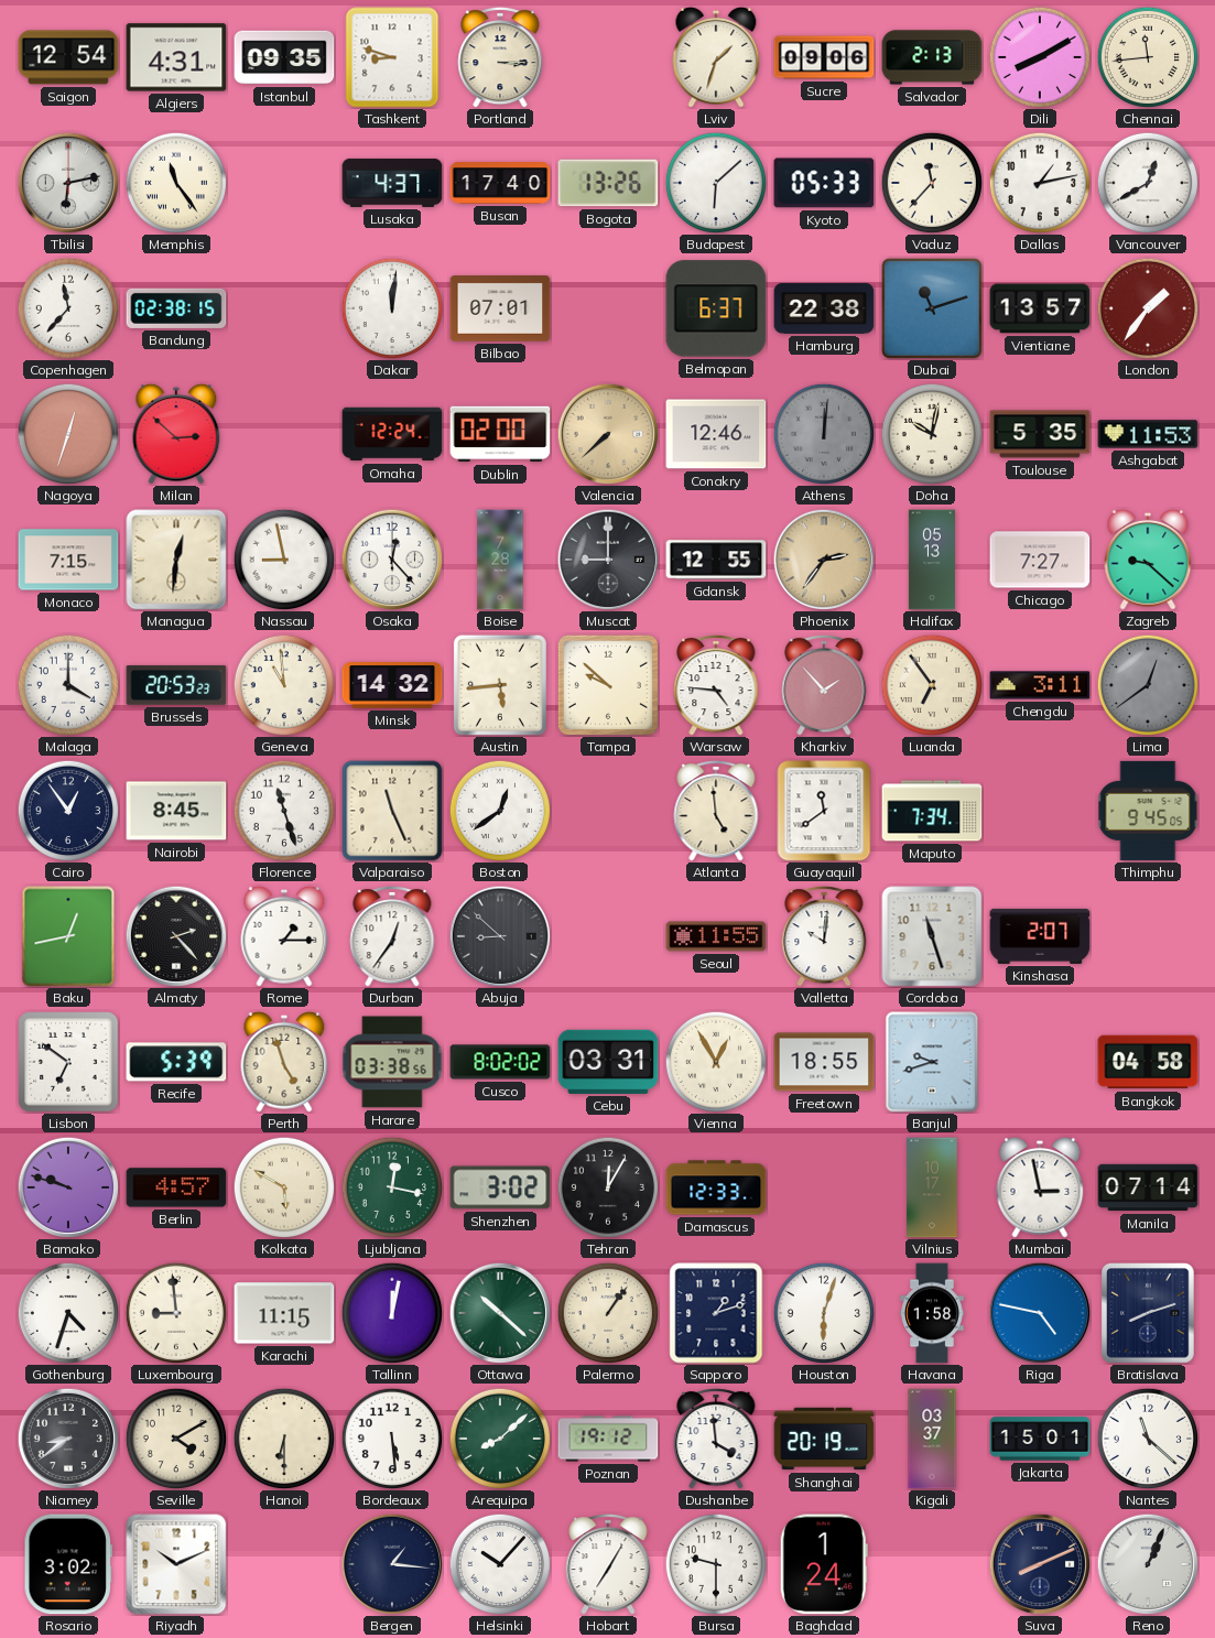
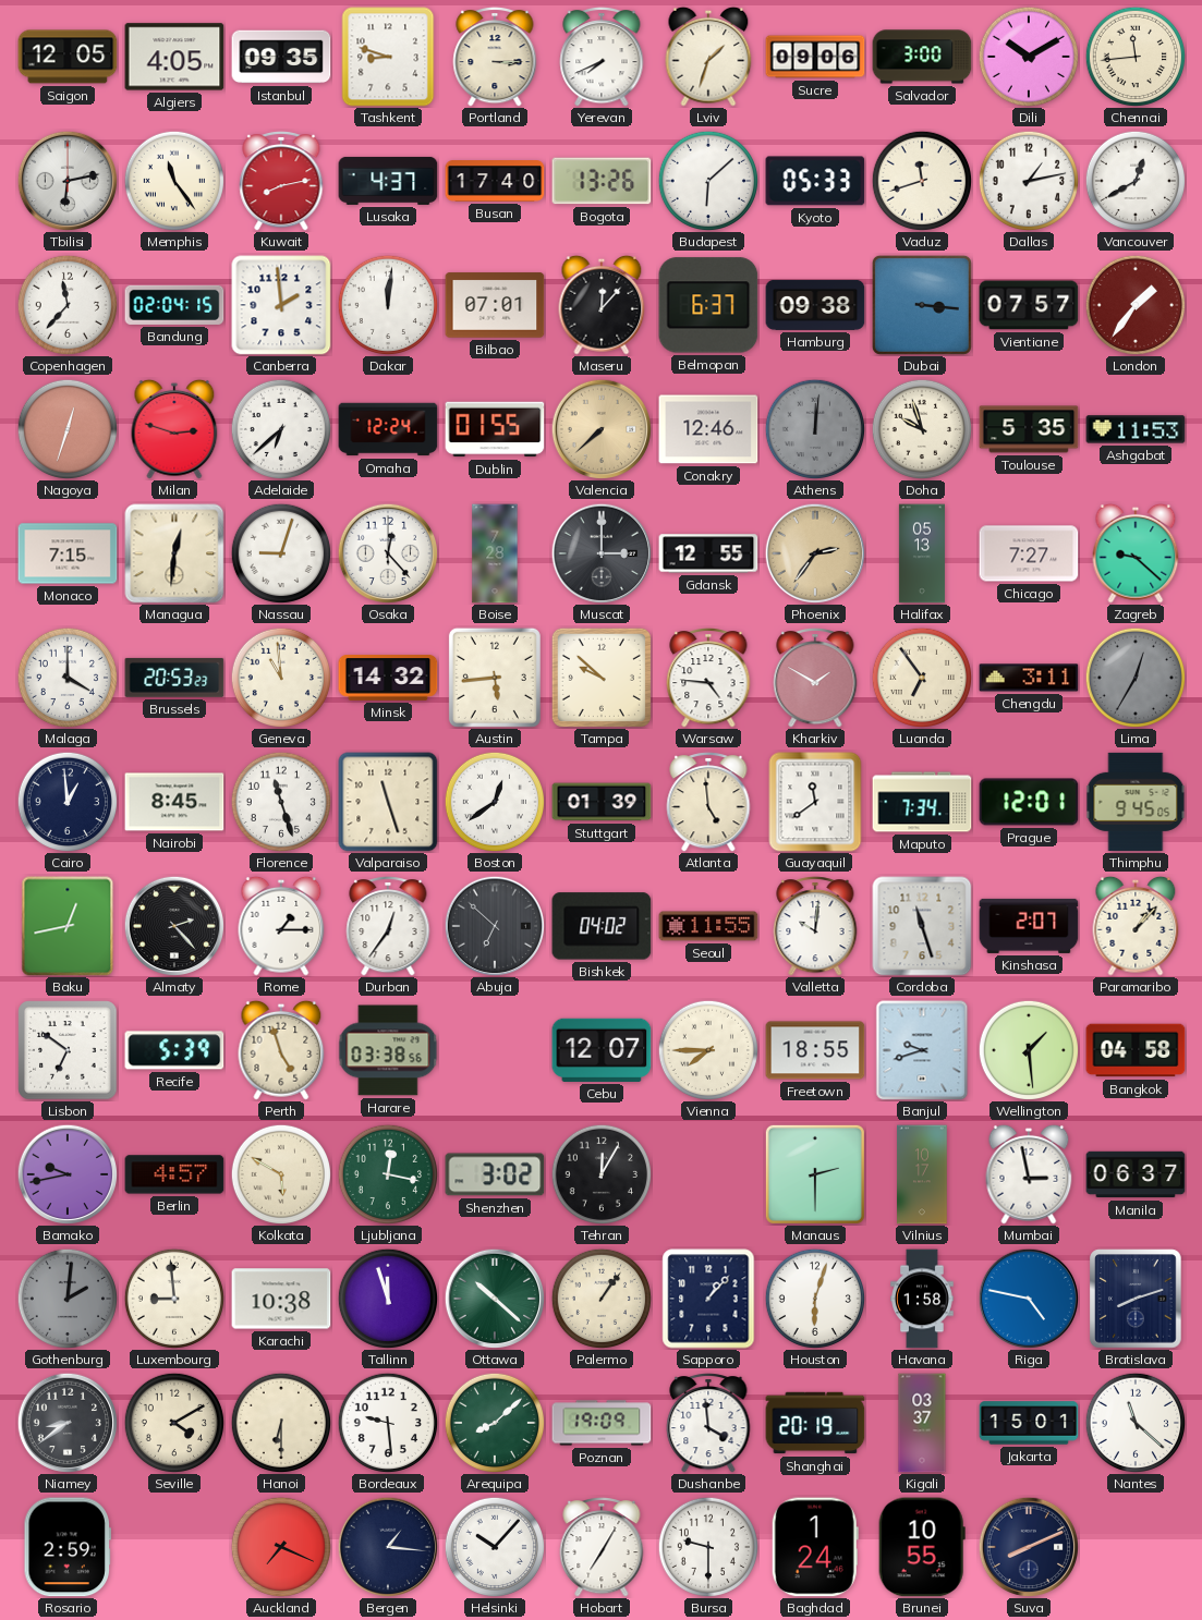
Saigon: 12:54 -> 12:05
Algiers: 4:31 -> 4:05
Yerevan: none -> 7:41
Salvador: 2:13 -> 3:00
Dili: 8:10 -> 10:10
Kuwait: none -> 8:13
Vaduz: 11:37 -> 11:42
Bandung: 02:38 -> 02:04
Canberra: none -> 1:59
Maseru: none -> 12:07
Hamburg: 22:38 -> 09:38
Dubai: 11:12 -> 3:16
Vientiane: 13:57 -> 07:57
Milan: 2:52 -> 2:48
Adelaide: none -> 6:38
Dublin: 02:00 -> 01:55
Doha: 10:02 -> 9:57
Nassau: 8:58 -> 9:03
Muscat: 9:00 -> 3:00
Kharkiv: 1:53 -> 1:50
Lima: 12:39 -> 12:35
Cairo: 12:54 -> 12:59
Valparaiso: 11:26 -> 11:27
Stuttgart: none -> 01:39
Prague: none -> 12:01
Abuja: 8:52 -> 6:52
Bishkek: none -> 04:02
Paramaribo: none -> 1:07
Cusco: 8:02 -> none
Cebu: 03:31 -> 12:07
Vienna: 12:55 -> 7:45
Wellington: none -> 1:29
Bamako: 9:48 -> 9:43
Damascus: 12:33 -> none
Manaus: none -> 2:30
Manila: 07:14 -> 06:37
Gothenburg: 4:33 -> 2:01
Gothenburg dial: white -> grey
Karachi: 11:15 -> 10:38
Tallinn: 12:02 -> 11:57
Sapporo: 1:12 -> 1:07
Bordeaux: 5:29 -> 9:29
Poznan: 19:12 -> 19:09
Rosario: 3:02 -> 2:59
Riyadh: 10:11 -> none
Auckland: none -> 7:19
Brunei: none -> 10:55
Reno: 1:04 -> none
